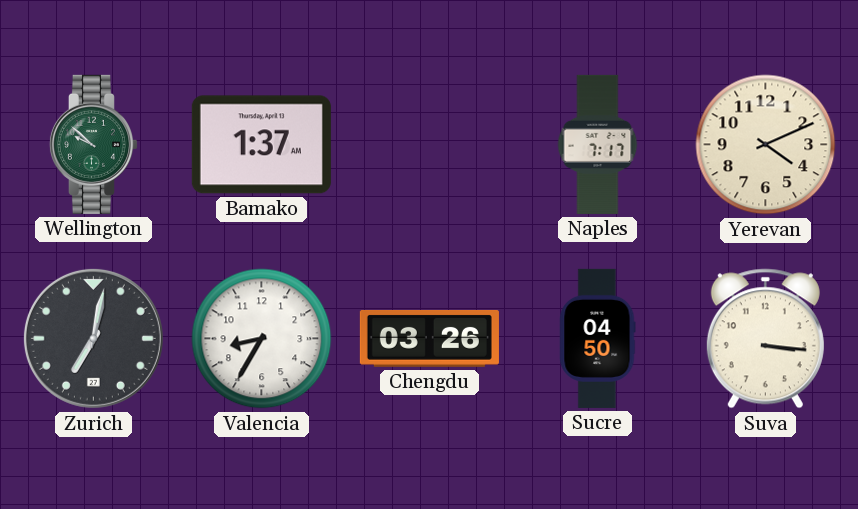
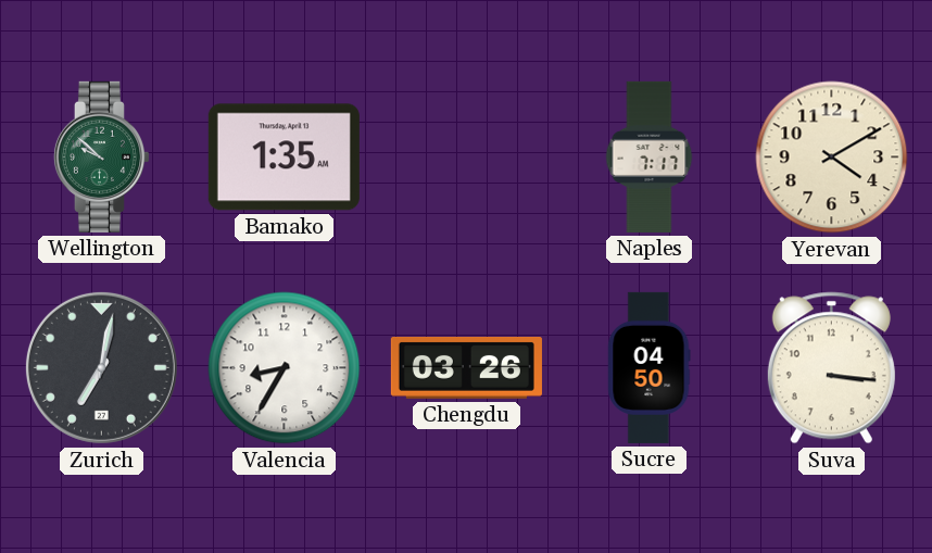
Bamako: 1:37 -> 1:35
Yerevan: 4:11 -> 4:10
